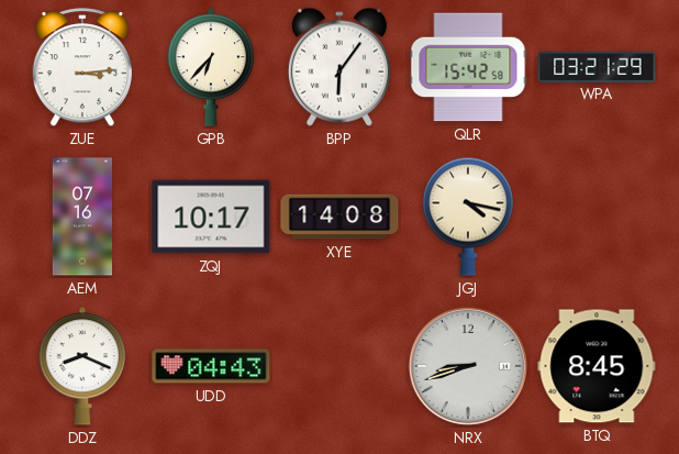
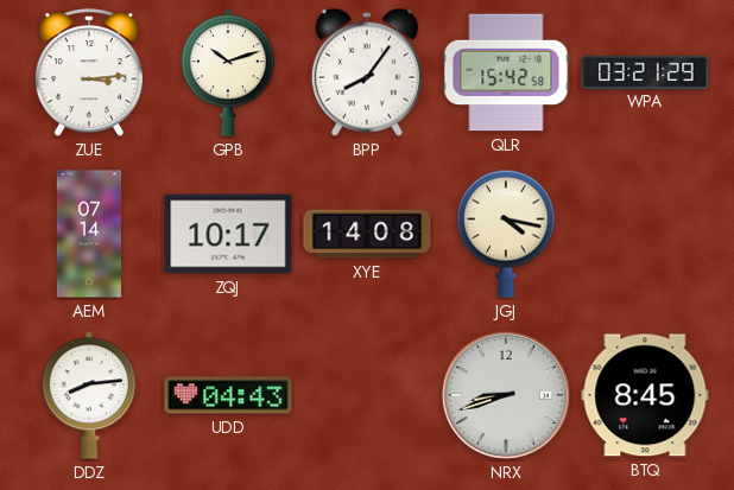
GPB: 6:37 -> 10:12
BPP: 6:06 -> 8:06
AEM: 07:16 -> 07:14
DDZ: 8:19 -> 8:14
